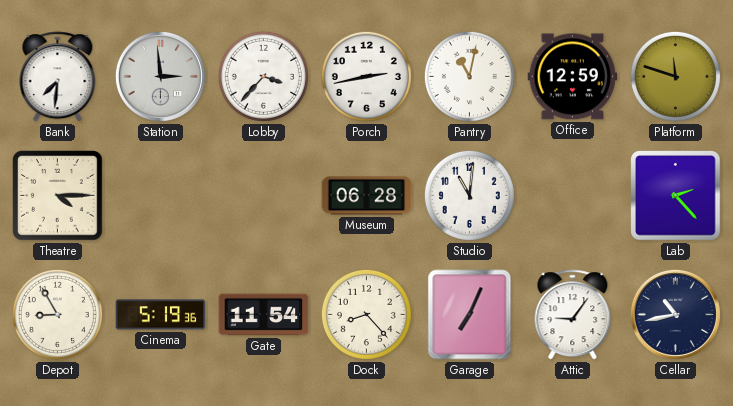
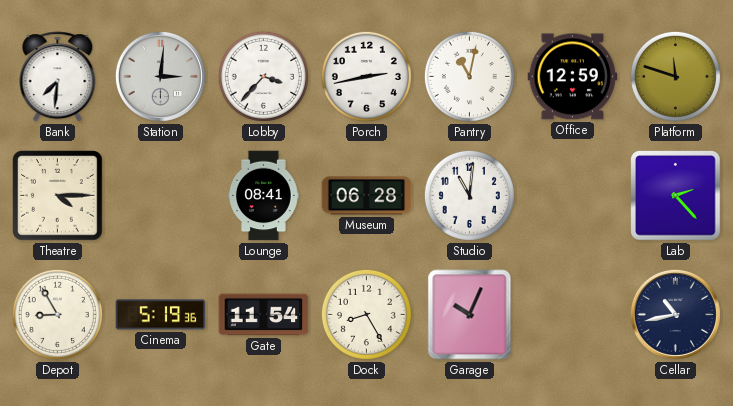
Station: 2:59 -> 3:01
Lounge: none -> 08:41
Dock: 8:23 -> 8:25
Garage: 7:04 -> 10:04
Attic: 9:06 -> none
